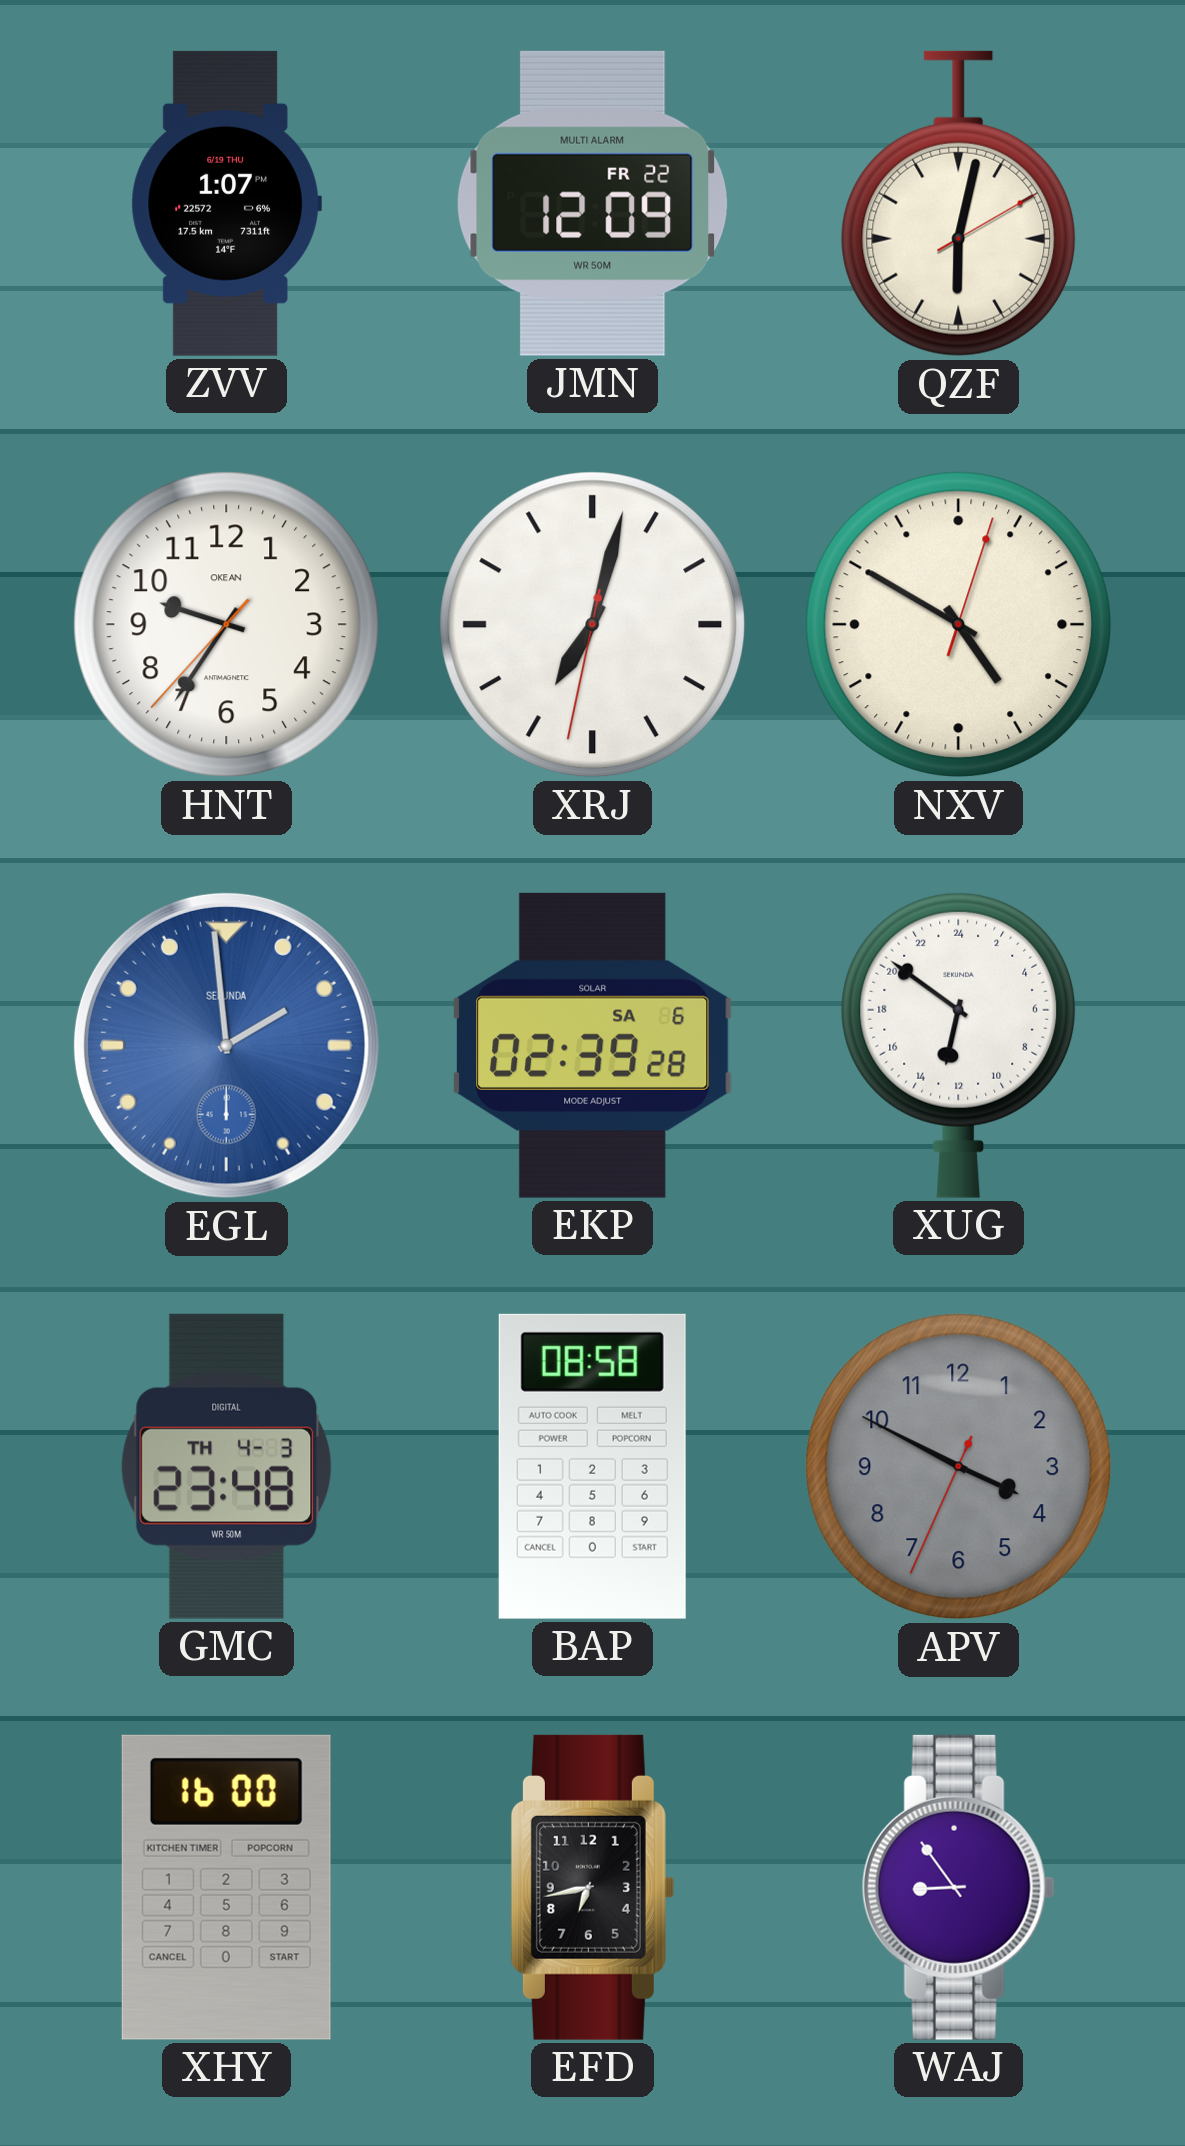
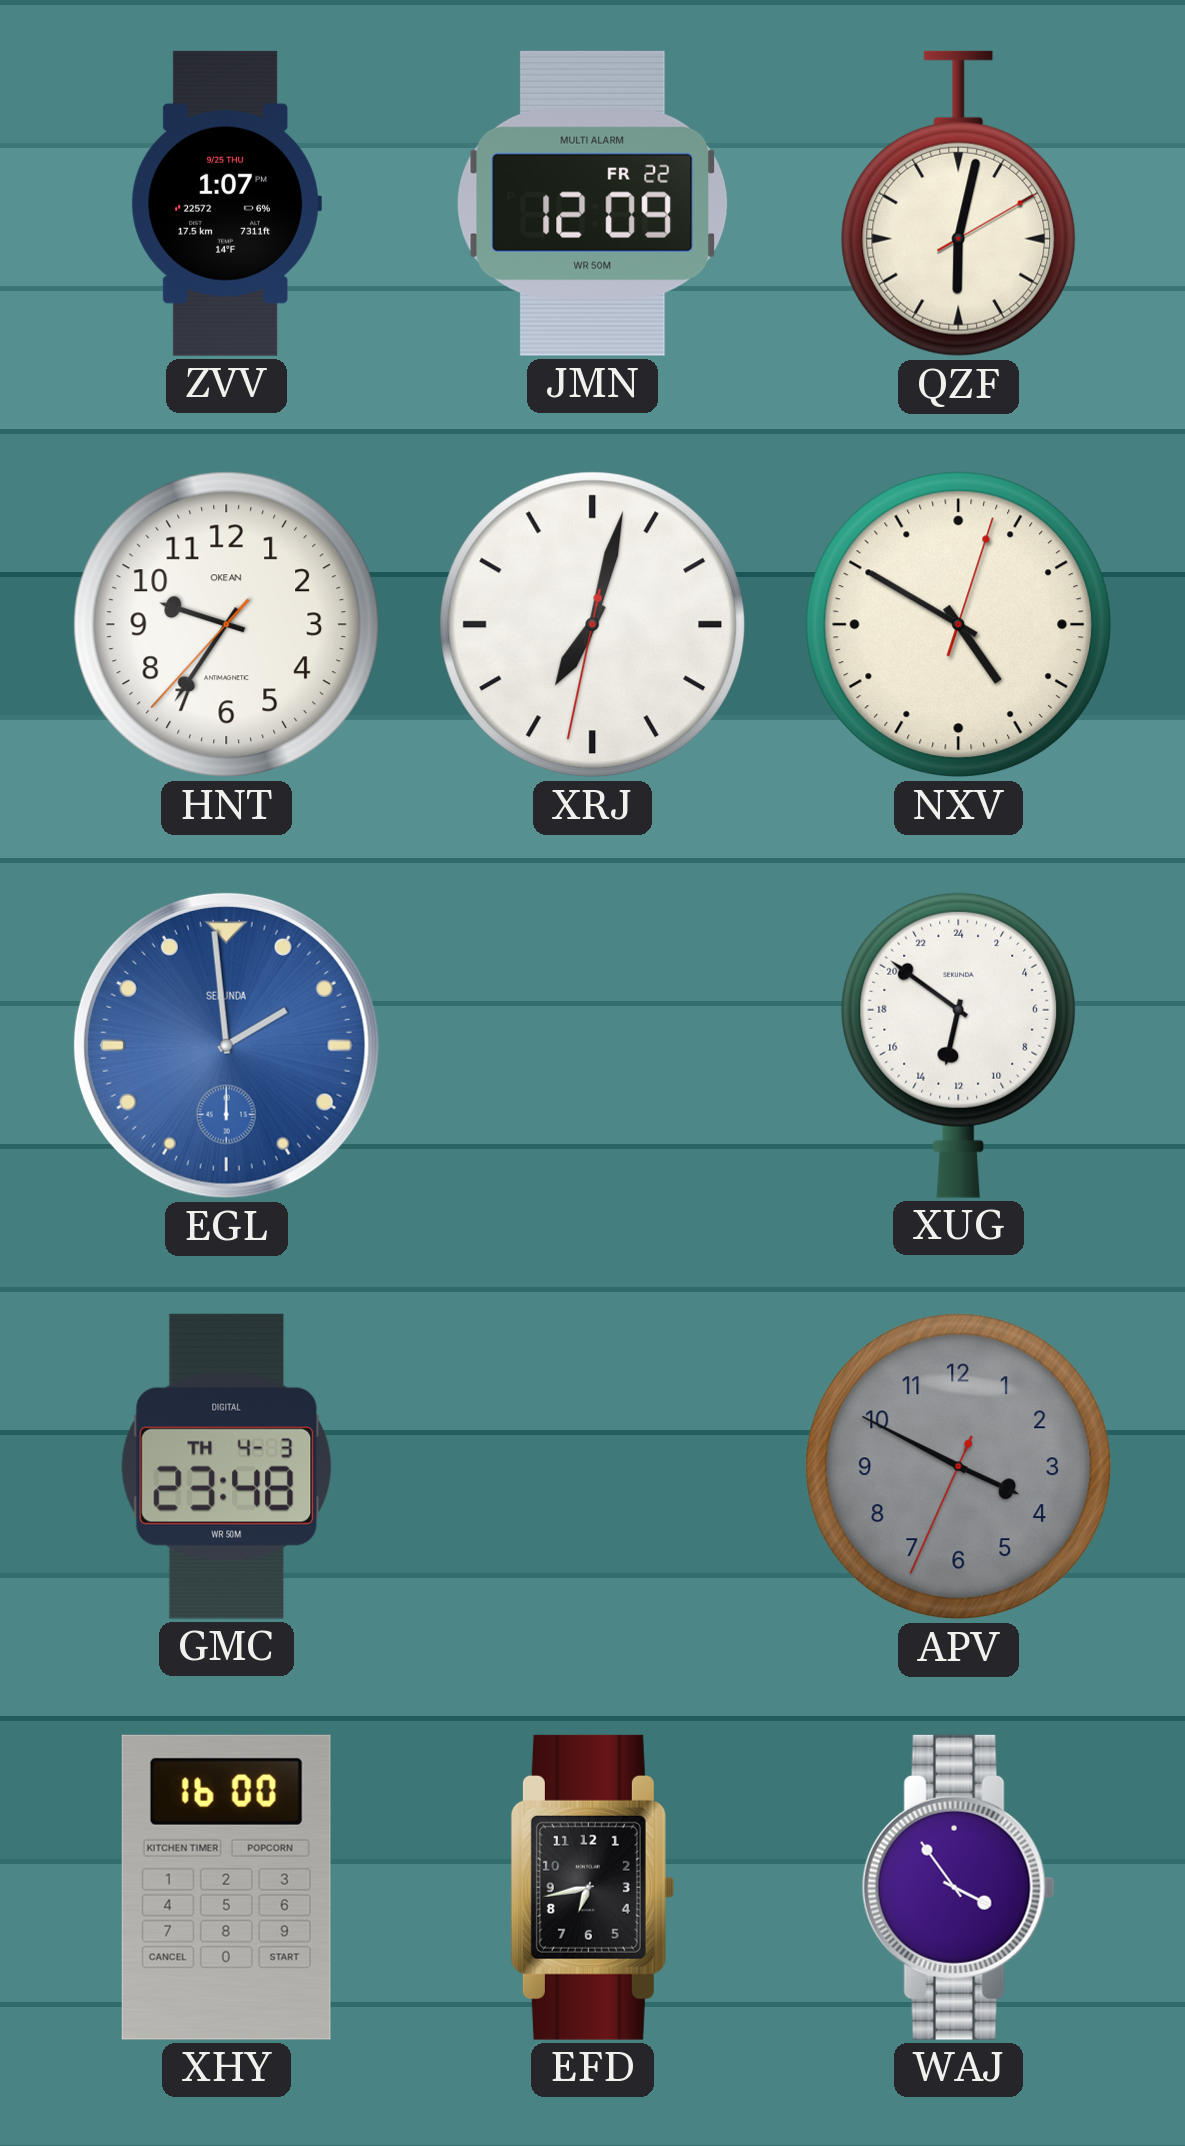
ZVV date: 6/19 THU -> 9/25 THU
EKP: 02:39 -> none
BAP: 08:58 -> none
WAJ: 8:54 -> 3:54
